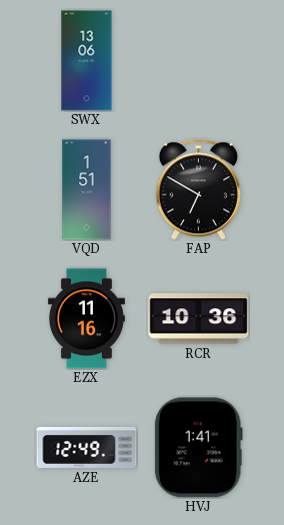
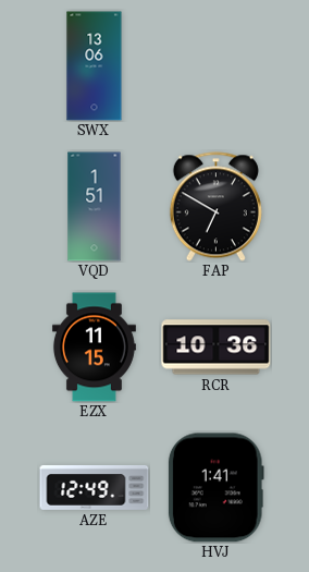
EZX: 11:16 -> 11:15
